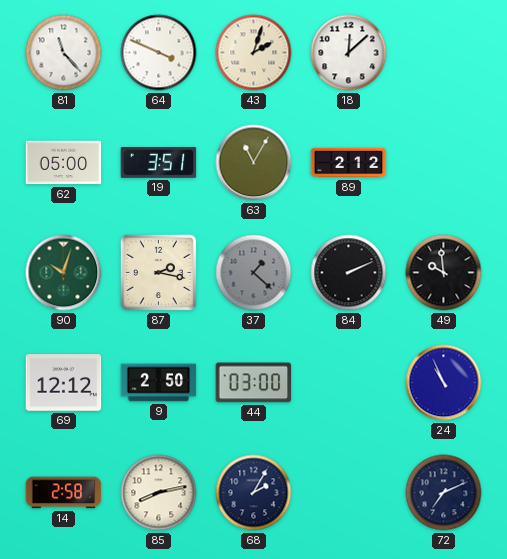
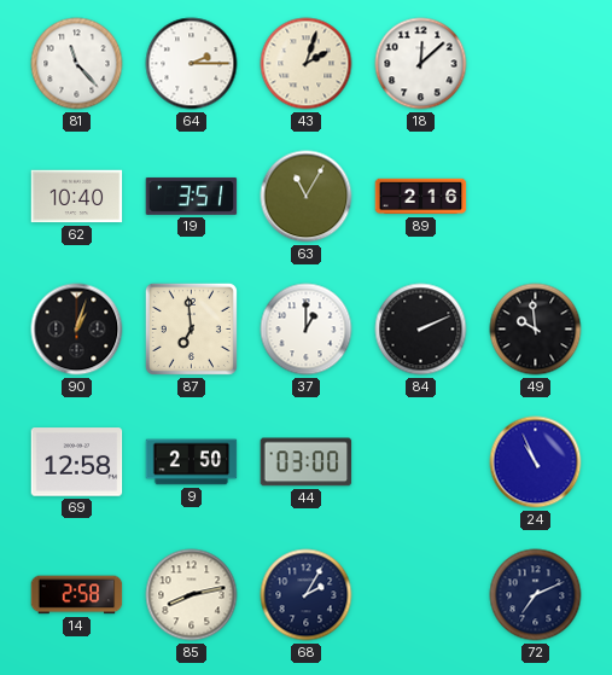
64: 3:49 -> 2:15
62: 05:00 -> 10:40
89: 2:12 -> 2:16
90: 10:03 -> 1:03
90 dial: green -> black
87: 2:17 -> 6:59
37: 1:22 -> 1:00
37 dial: grey -> white
69: 12:12 -> 12:58
